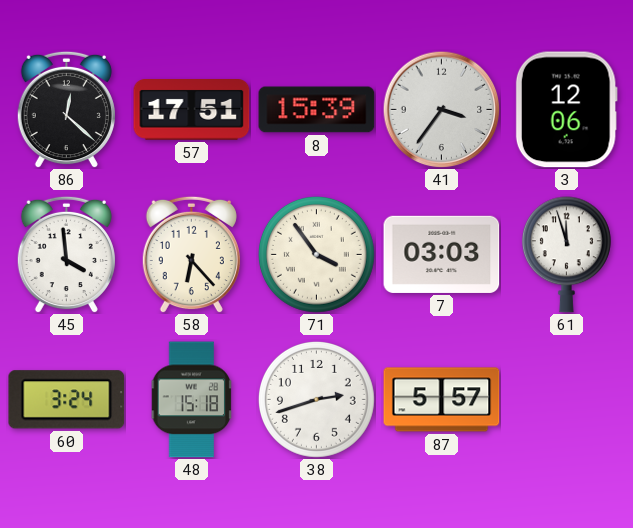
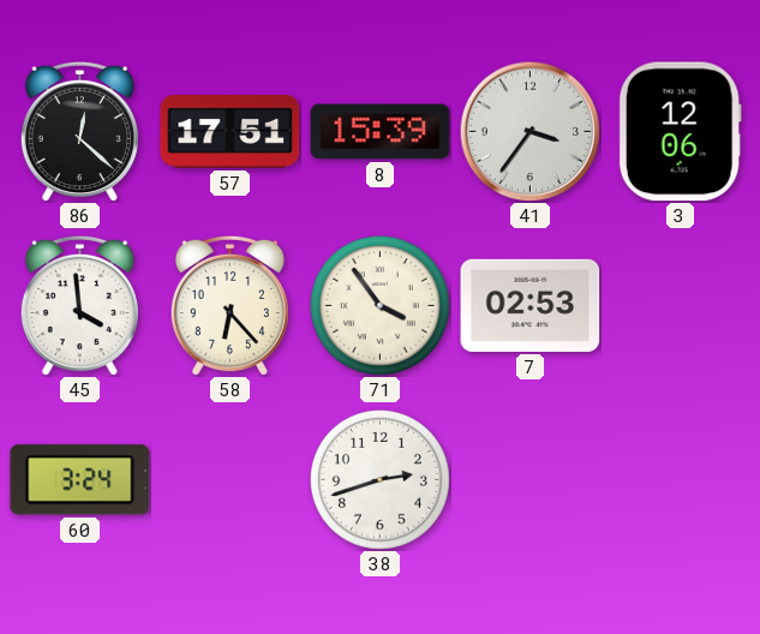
7: 03:03 -> 02:53
61: 11:57 -> none
48: 15:18 -> none
87: 5:57 -> none
